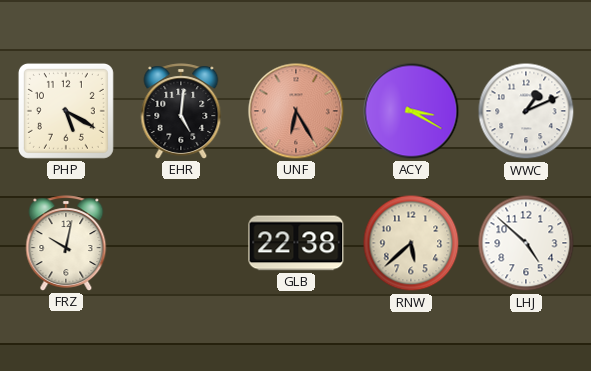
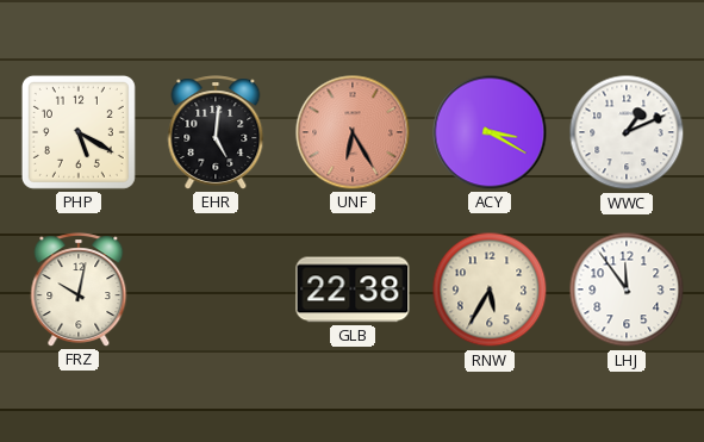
RNW: 5:38 -> 5:35
LHJ: 4:52 -> 11:54
